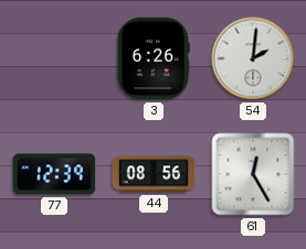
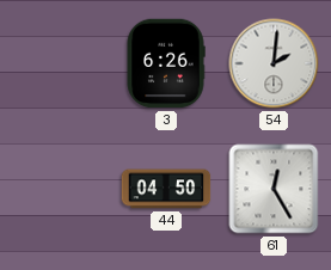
77: 12:39 -> none
44: 08:56 -> 04:50
